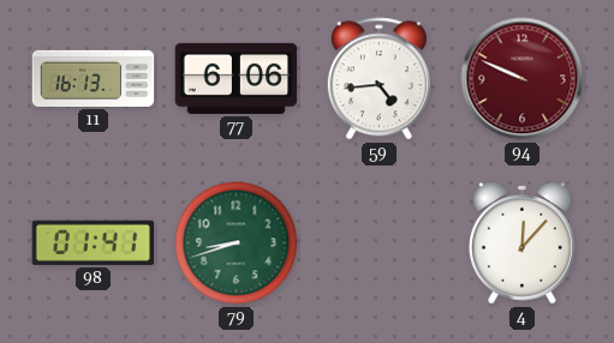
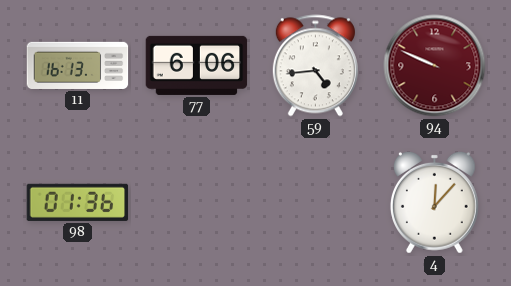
98: 01:41 -> 01:36
79: 8:42 -> none
